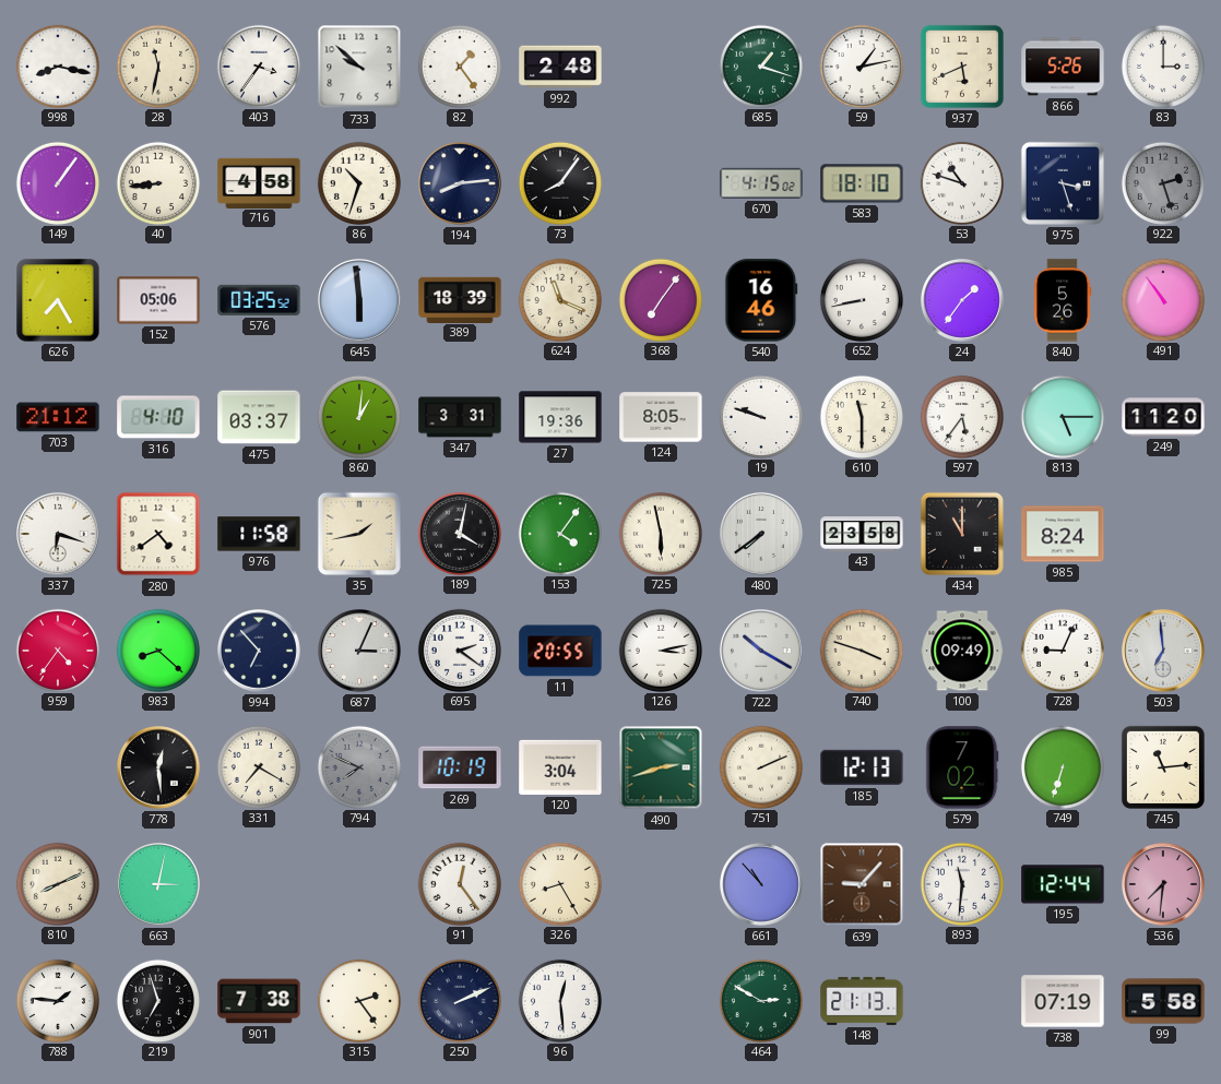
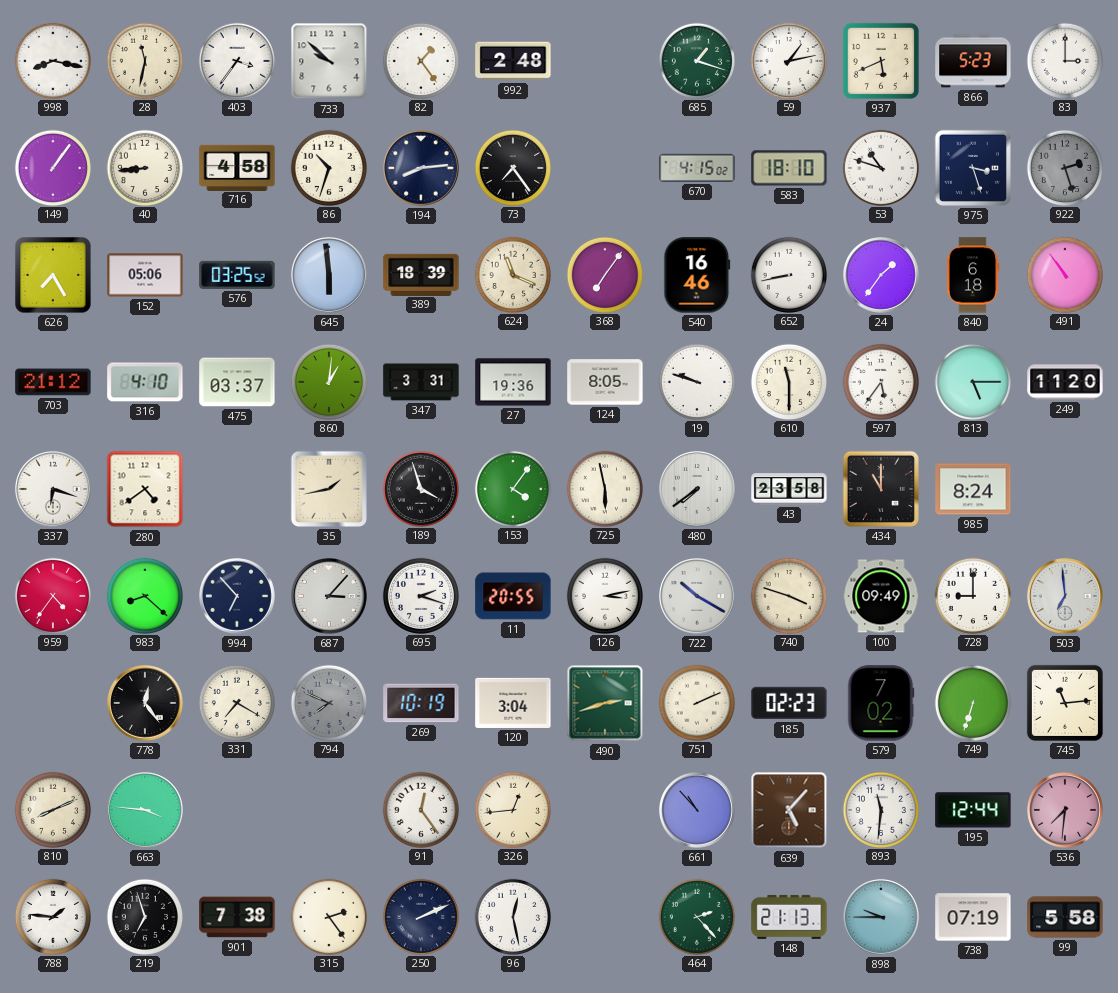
866: 5:26 -> 5:23
73: 8:06 -> 7:24
840: 5:26 -> 6:18
976: 11:58 -> none
189: 4:02 -> 3:57
687: 3:04 -> 3:07
695: 2:21 -> 2:18
728: 9:04 -> 9:00
778: 12:29 -> 12:24
185: 12:13 -> 02:23
663: 3:02 -> 3:46
326: 8:25 -> 12:44
639: 9:07 -> 5:07
96: 12:29 -> 12:28
464: 2:50 -> 2:23
898: none -> 9:45
